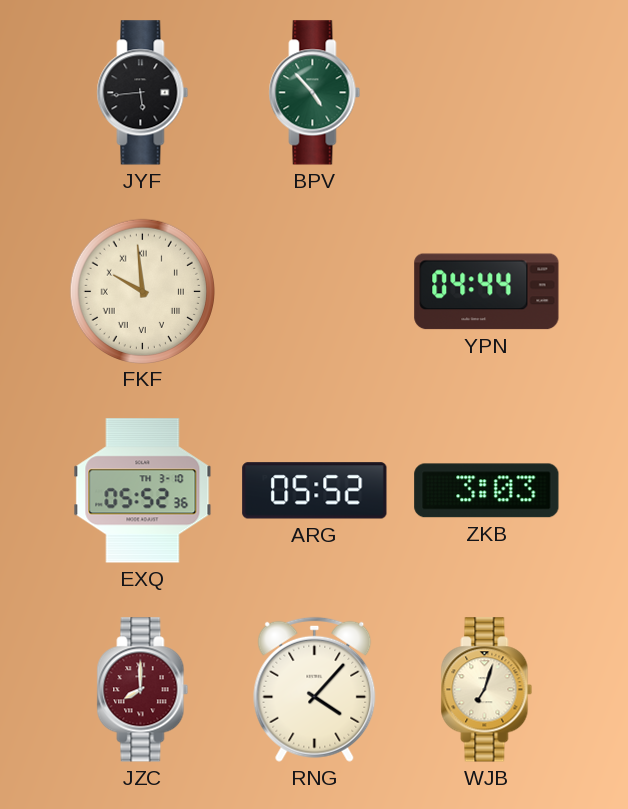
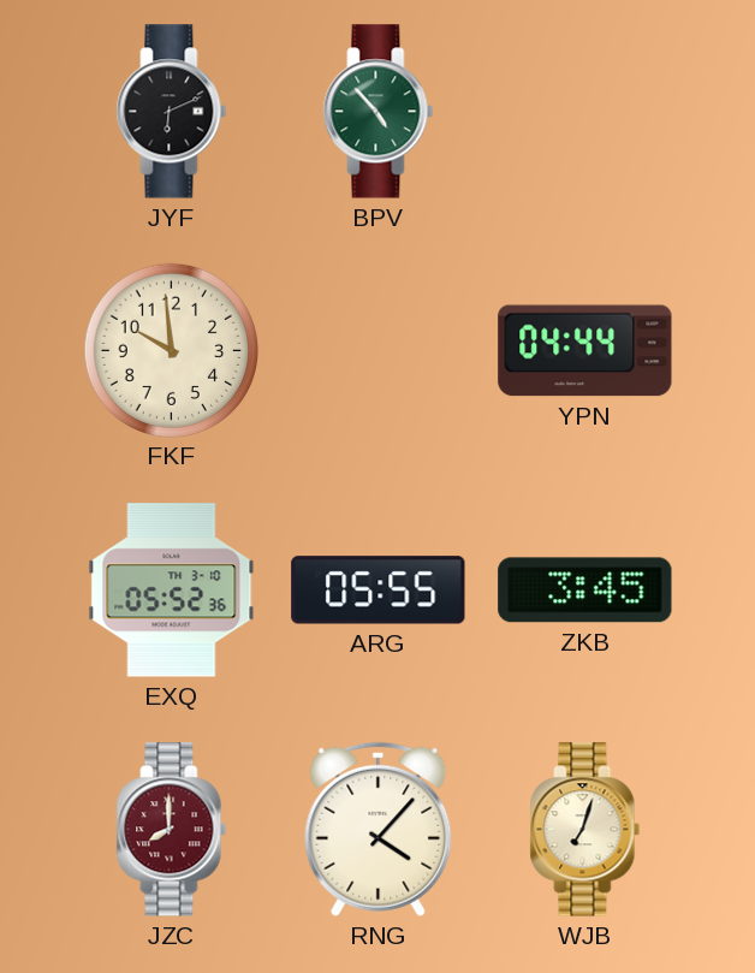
JYF: 5:44 -> 6:11
FKF numerals: Roman -> Arabic
ARG: 05:52 -> 05:55
ZKB: 3:03 -> 3:45
